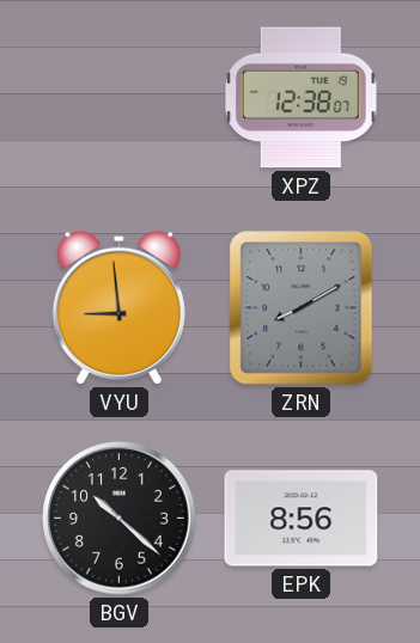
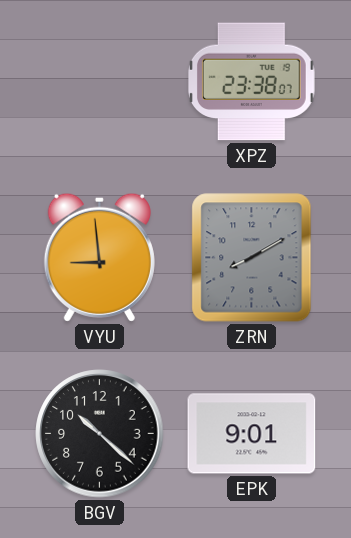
XPZ: 12:38 -> 23:38
EPK: 8:56 -> 9:01
